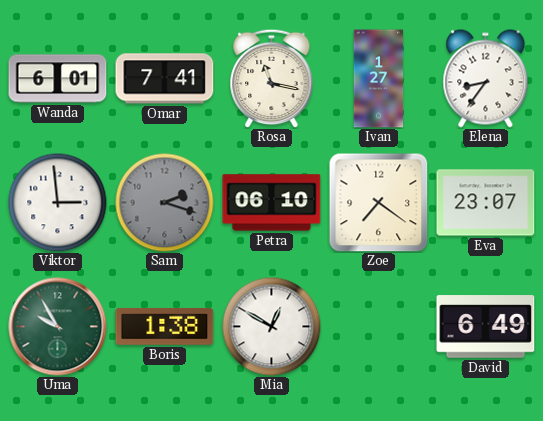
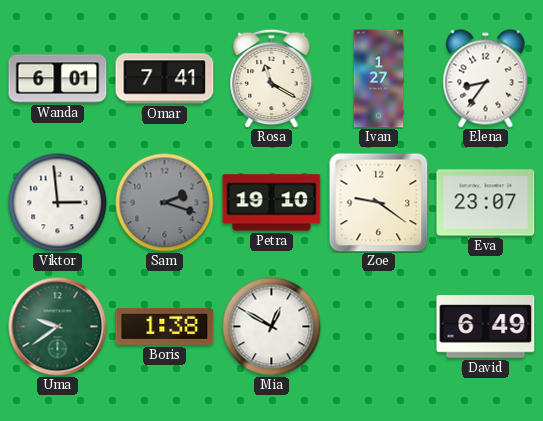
Rosa: 11:17 -> 11:20
Petra: 06:10 -> 19:10
Zoe: 7:21 -> 9:21
Uma: 9:55 -> 9:39
